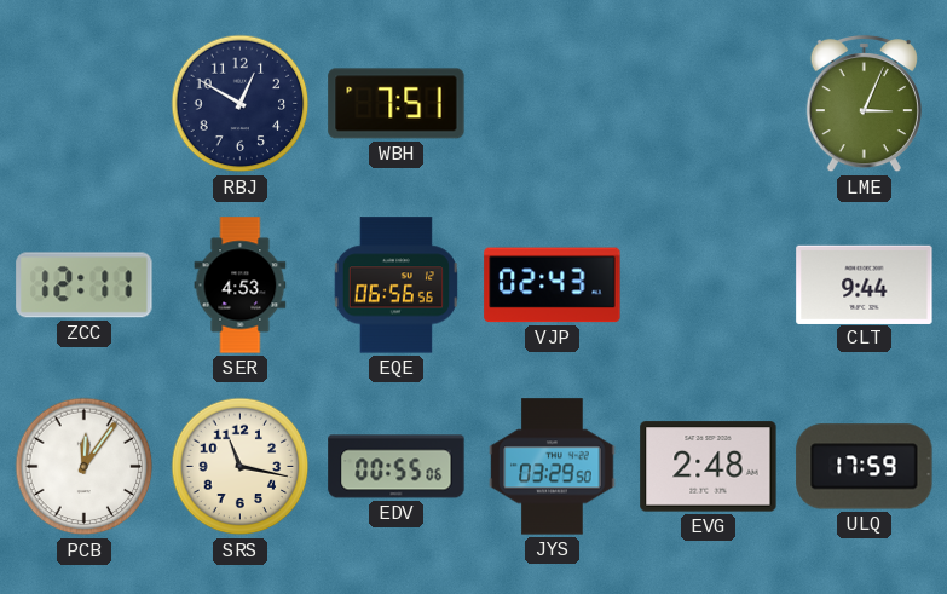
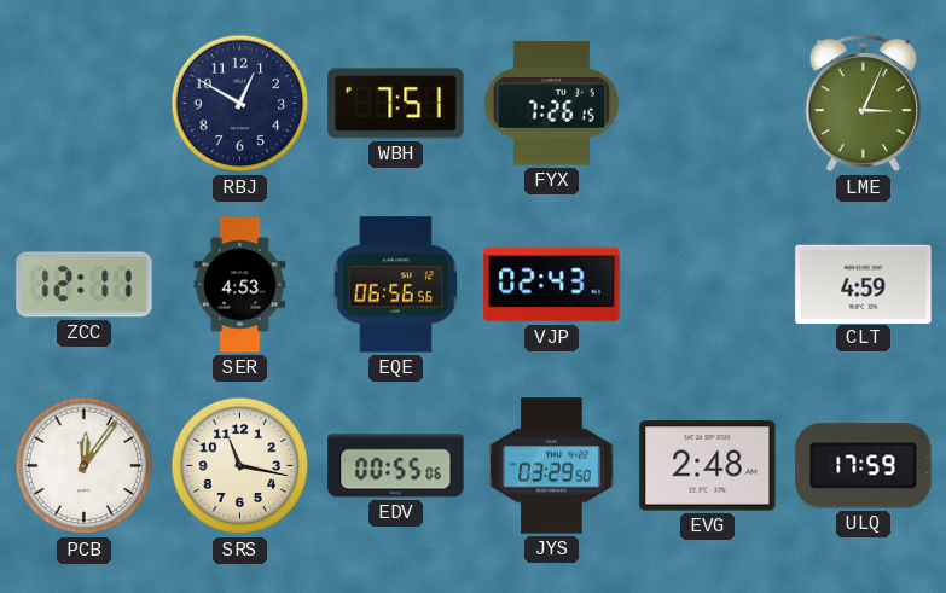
FYX: none -> 7:26
CLT: 9:44 -> 4:59
